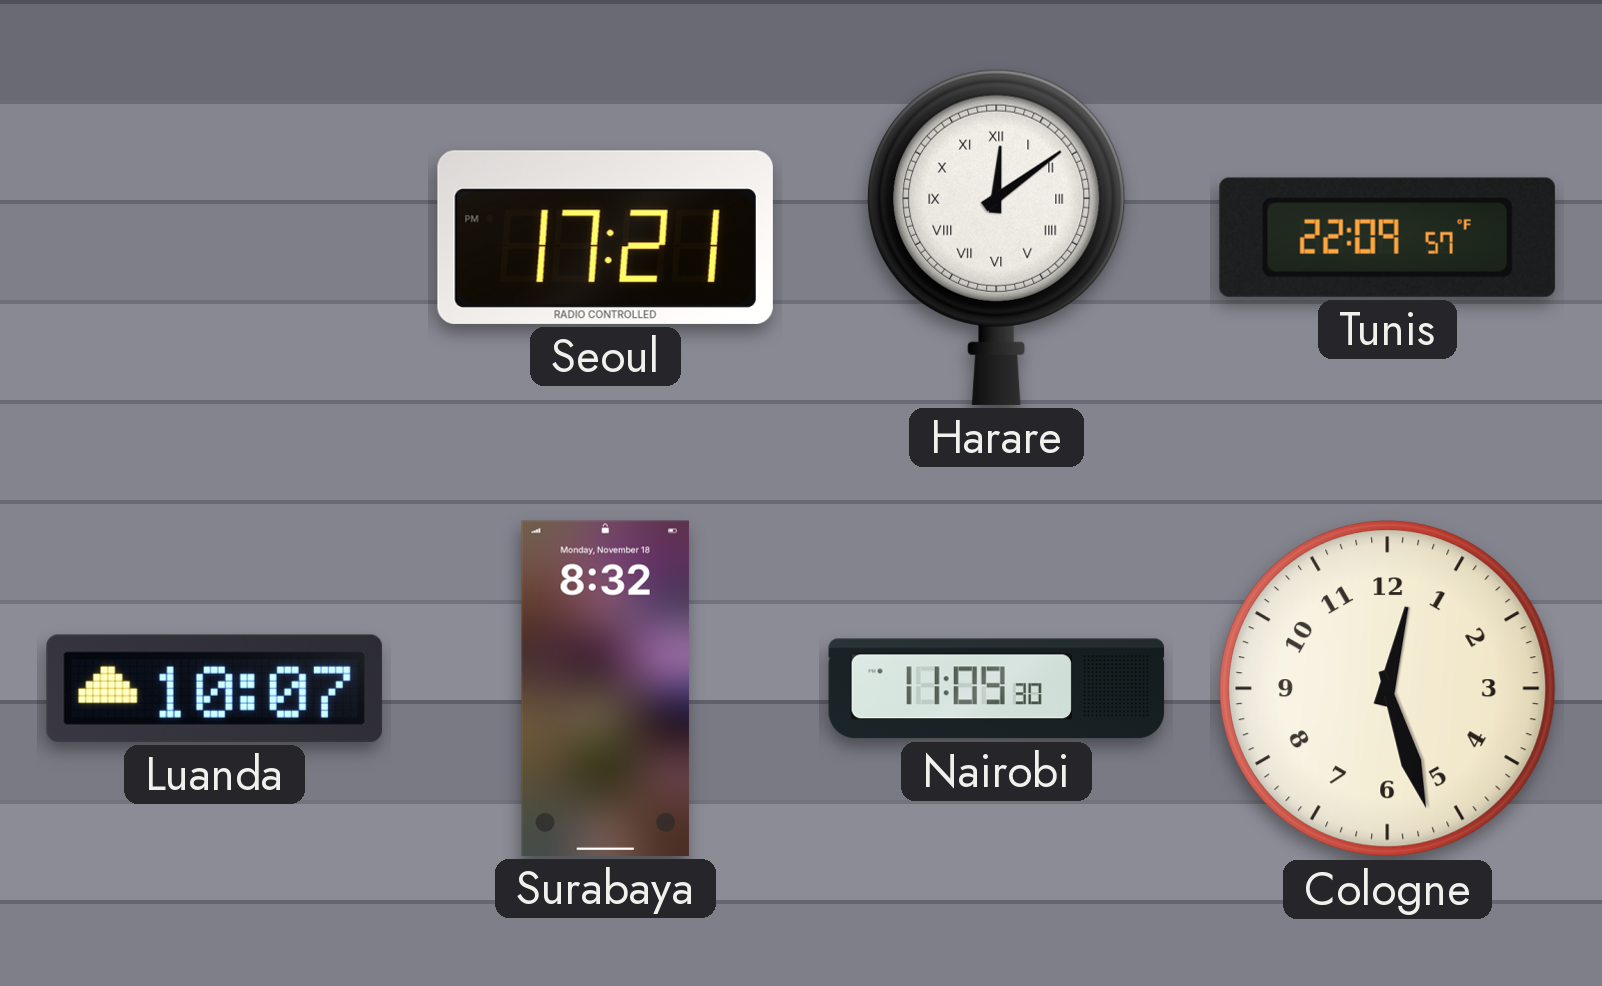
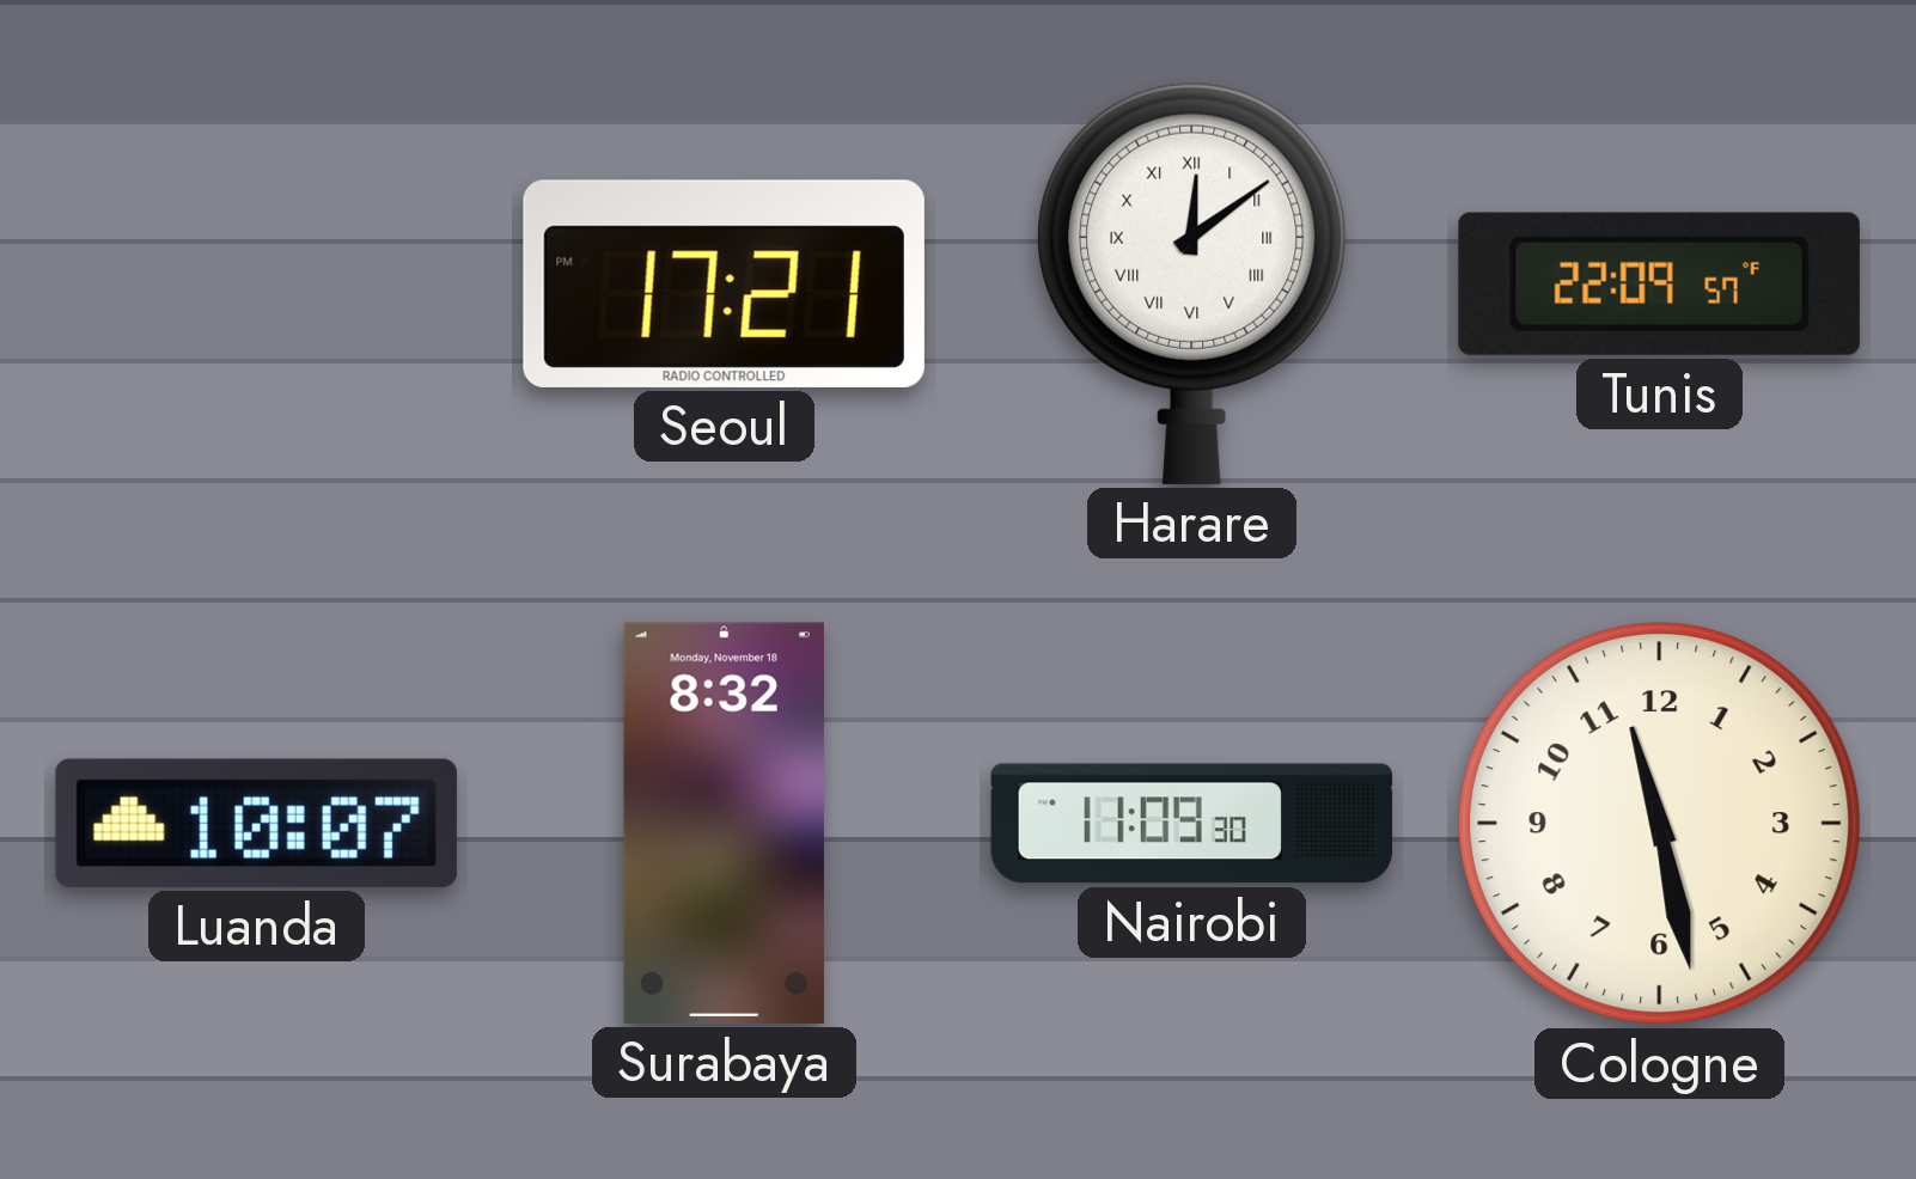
Cologne: 12:27 -> 11:28
